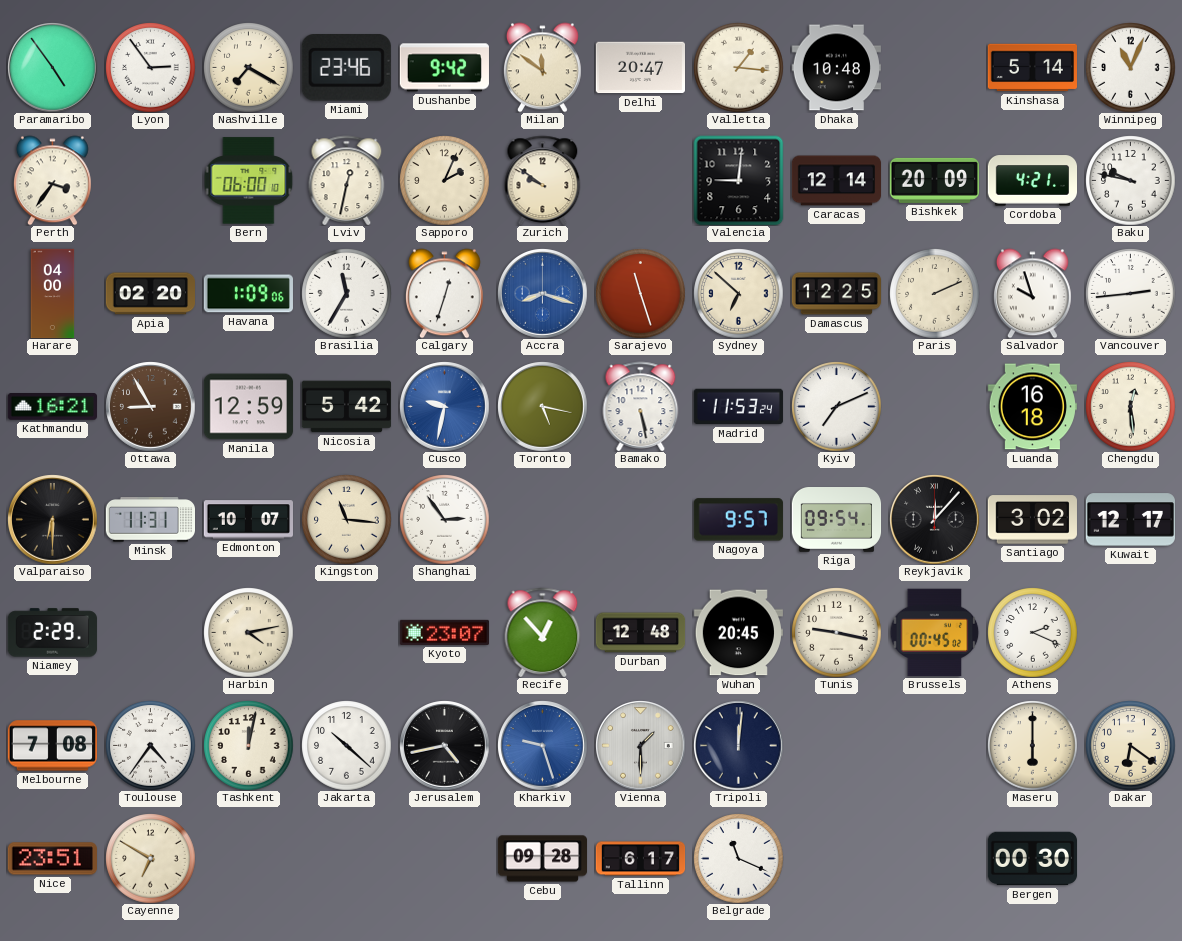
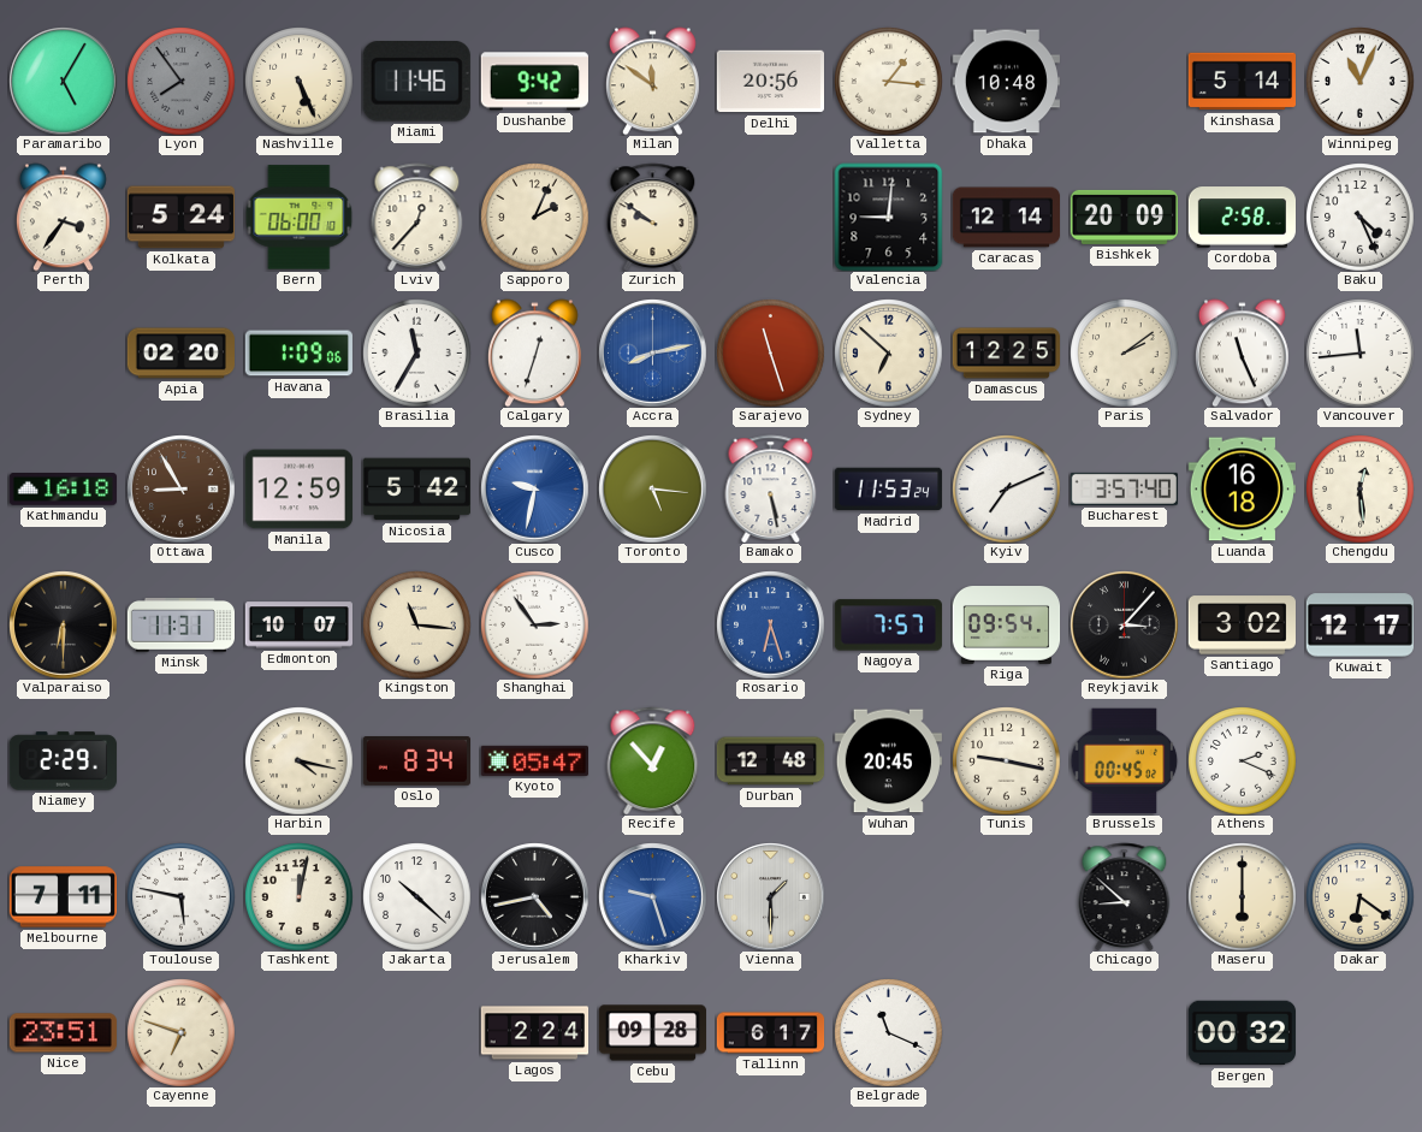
Paramaribo: 4:54 -> 5:05
Lyon: 2:54 -> 7:54
Lyon dial: white -> grey
Nashville: 7:20 -> 5:26
Miami: 23:46 -> 11:46
Delhi: 20:47 -> 20:56
Kolkata: none -> 5:24
Lviv: 12:32 -> 12:37
Cordoba: 4:21 -> 2:58
Baku: 9:47 -> 4:26
Harare: 04:00 -> none
Accra: 8:18 -> 8:13
Paris: 2:11 -> 2:09
Salvador: 9:57 -> 11:26
Vancouver: 2:44 -> 11:44
Kathmandu: 16:21 -> 16:18
Toronto: 5:17 -> 5:16
Bucharest: none -> 3:57
Rosario: none -> 6:27
Nagoya: 9:57 -> 7:57
Reykjavik: 12:07 -> 3:07
Harbin: 4:13 -> 4:17
Oslo: none -> 8:34
Kyoto: 23:07 -> 05:47
Melbourne: 7:08 -> 7:11
Toulouse: 4:36 -> 5:47
Tripoli: 12:01 -> none
Chicago: none -> 8:52
Cayenne: 6:50 -> 6:48
Lagos: none -> 2:24
Bergen: 00:30 -> 00:32
